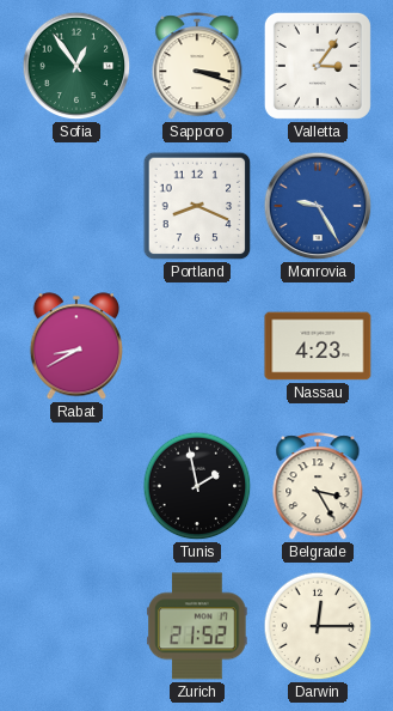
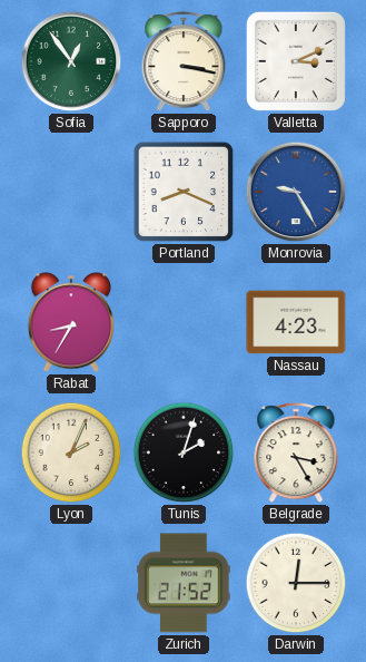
Sapporo: 3:18 -> 3:17
Valletta: 3:06 -> 3:11
Rabat: 8:40 -> 8:35
Lyon: none -> 2:04
Tunis: 1:58 -> 2:03
